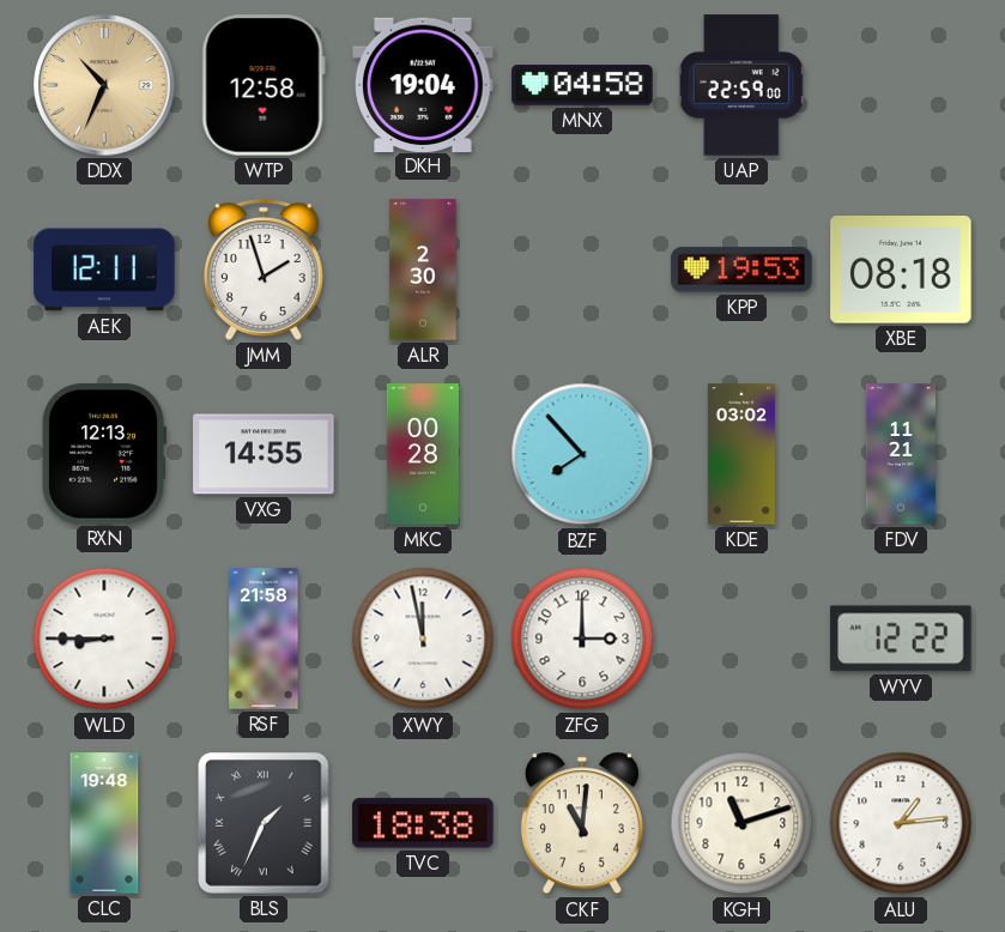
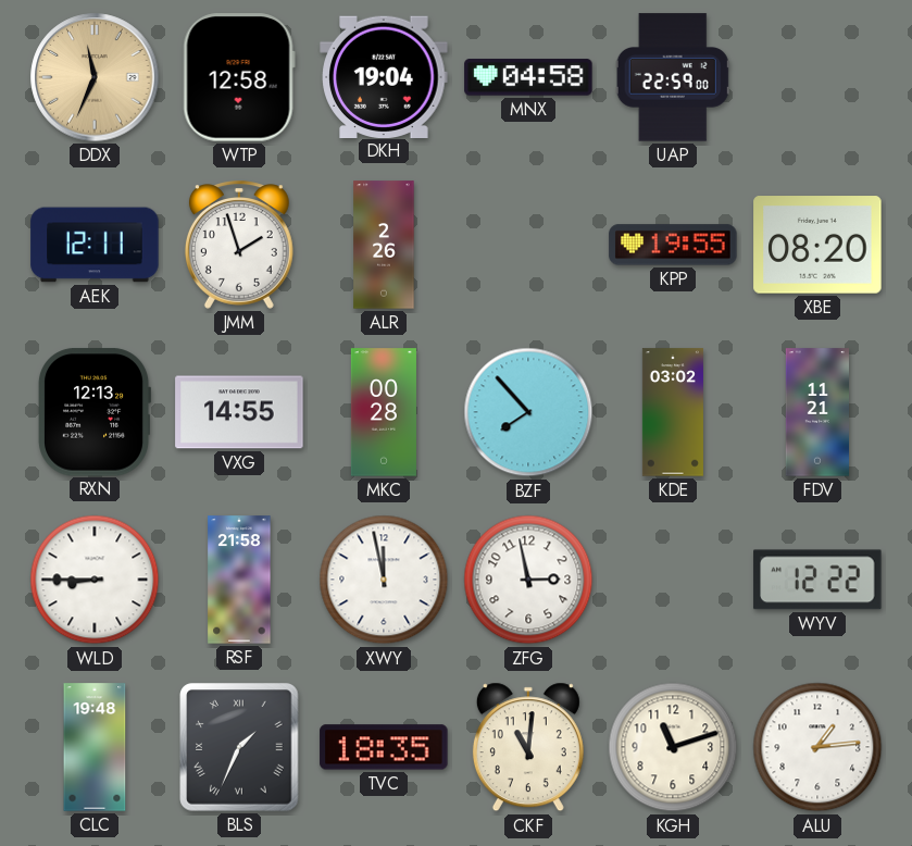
DDX: 10:34 -> 11:34
ALR: 2:30 -> 2:26
KPP: 19:53 -> 19:55
XBE: 08:18 -> 08:20
ZFG: 3:00 -> 2:58
TVC: 18:38 -> 18:35
